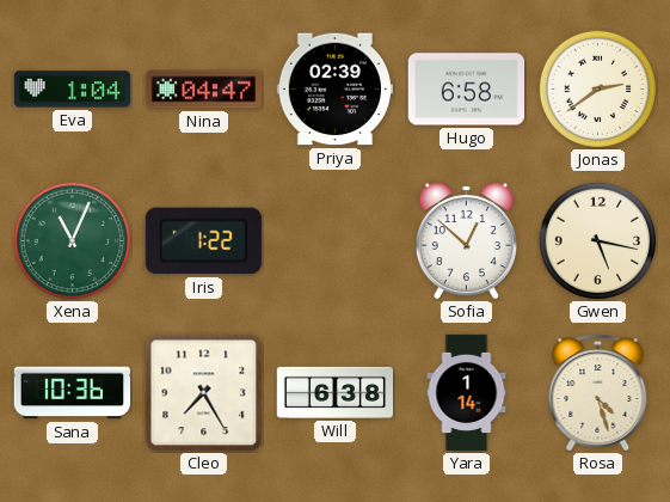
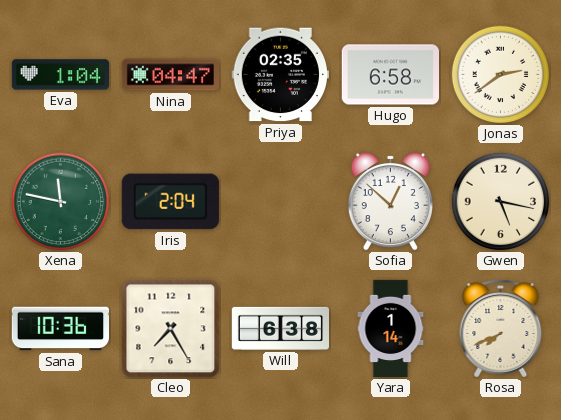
Priya: 02:39 -> 02:35
Xena: 11:04 -> 11:47
Iris: 1:22 -> 2:04
Rosa: 4:27 -> 7:41
